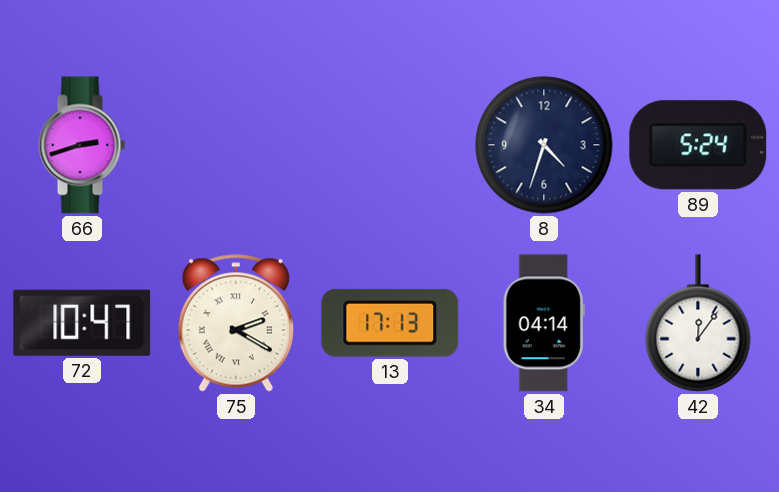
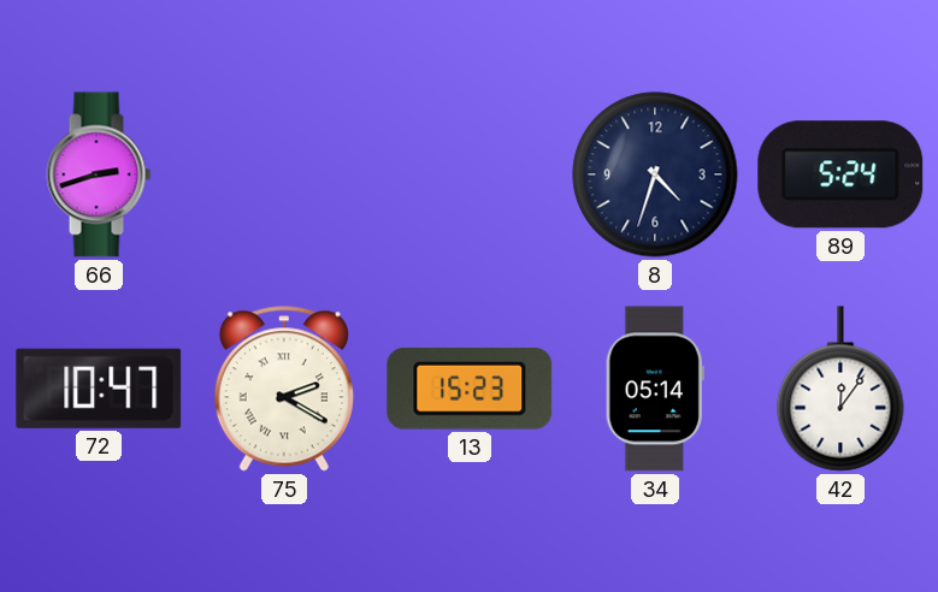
13: 17:13 -> 15:23
34: 04:14 -> 05:14
